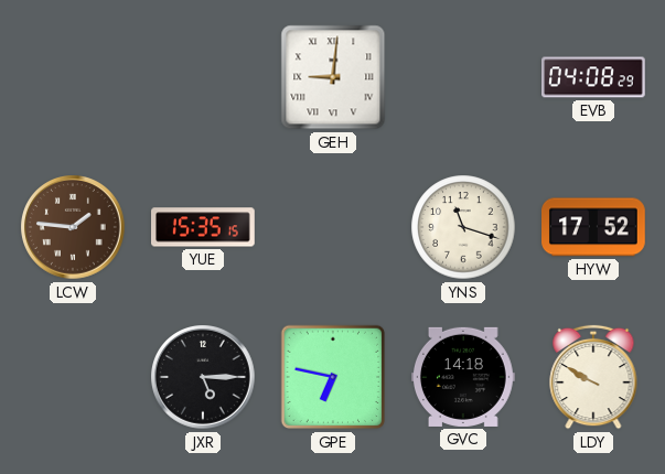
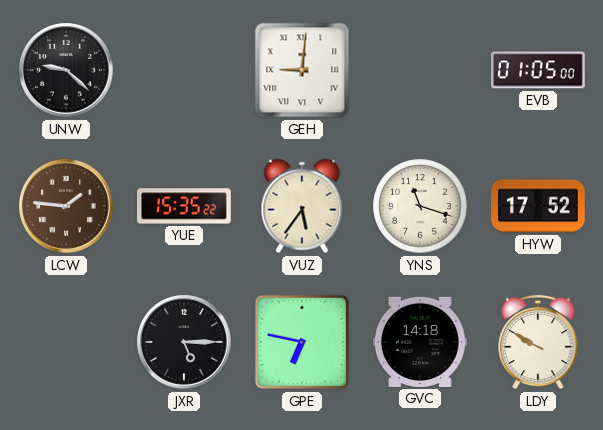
UNW: none -> 9:22
EVB: 04:08 -> 01:05
YUE: 15:35:15 -> 15:35:22
VUZ: none -> 5:36
